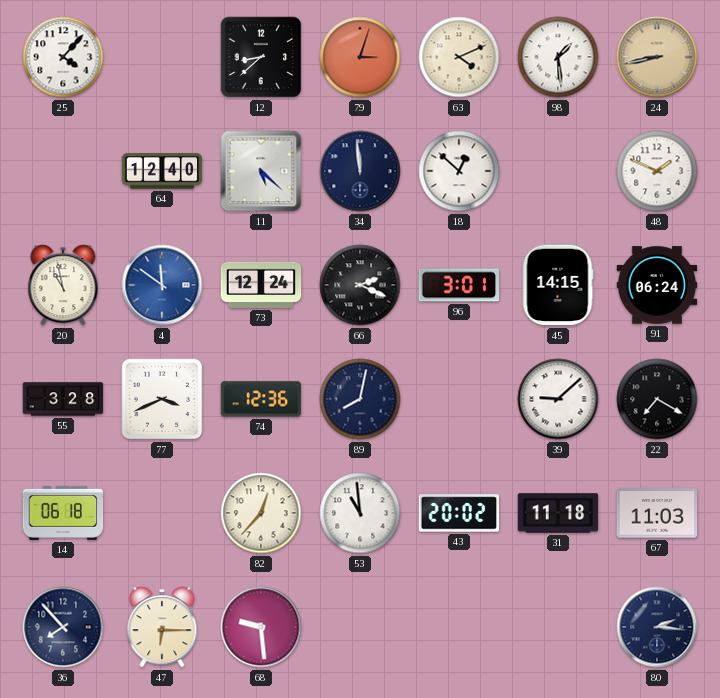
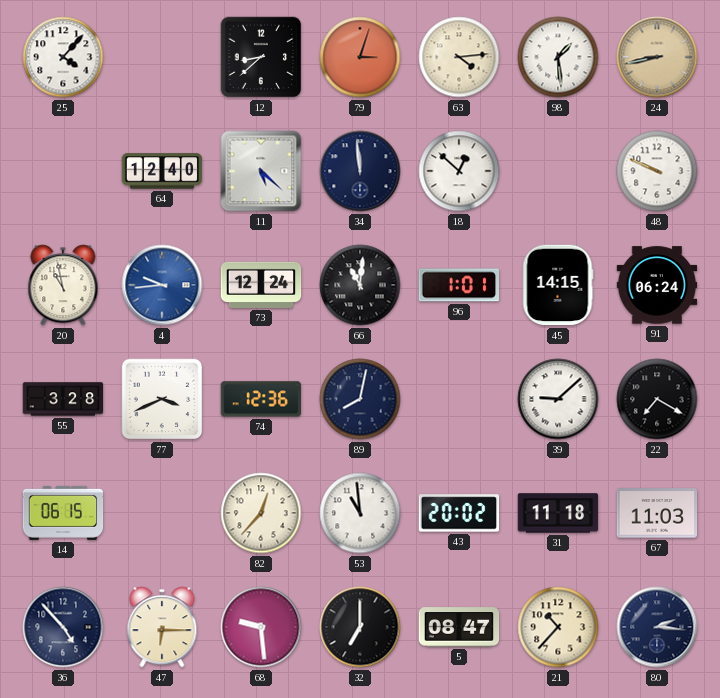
63: 4:11 -> 4:14
48: 1:49 -> 9:49
4: 11:51 -> 9:44
66: 2:19 -> 11:01
96: 3:01 -> 1:01
14: 06:18 -> 06:15
36: 7:53 -> 4:53
32: none -> 7:00
5: none -> 08:47
21: none -> 10:37
